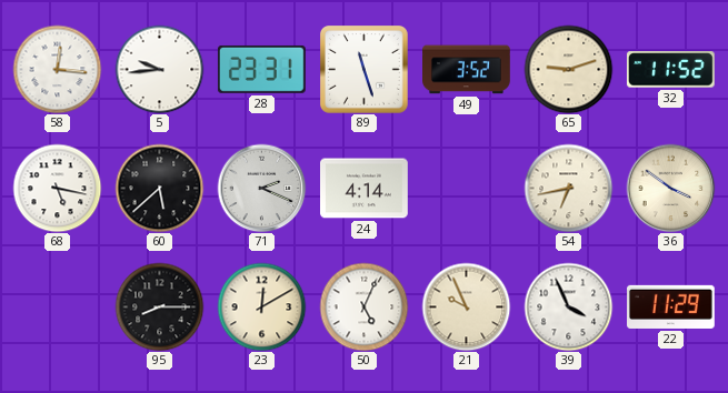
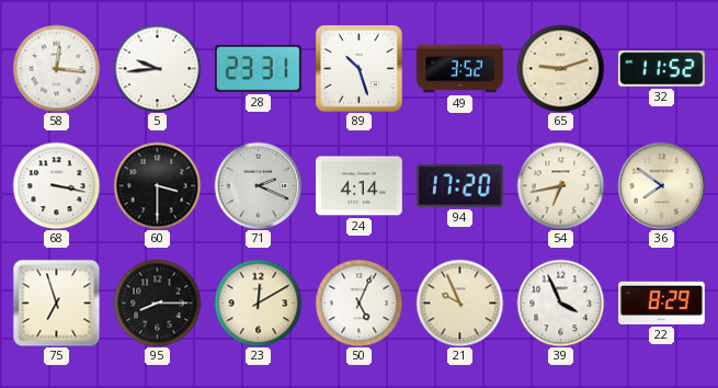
89: 11:27 -> 10:27
68: 5:17 -> 3:17
60: 5:38 -> 3:30
94: none -> 17:20
36: 3:51 -> 7:51
75: none -> 6:57
22: 11:29 -> 8:29
